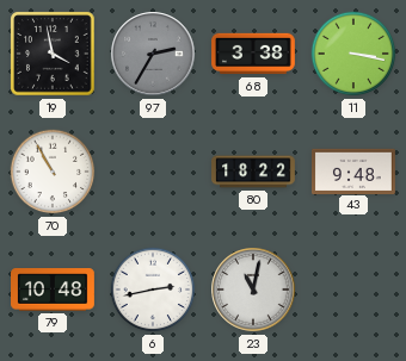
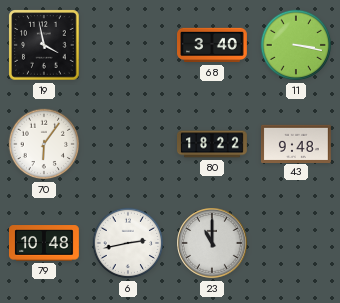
97: 2:35 -> none
68: 3:38 -> 3:40
70: 10:55 -> 6:06
23: 11:02 -> 11:00
